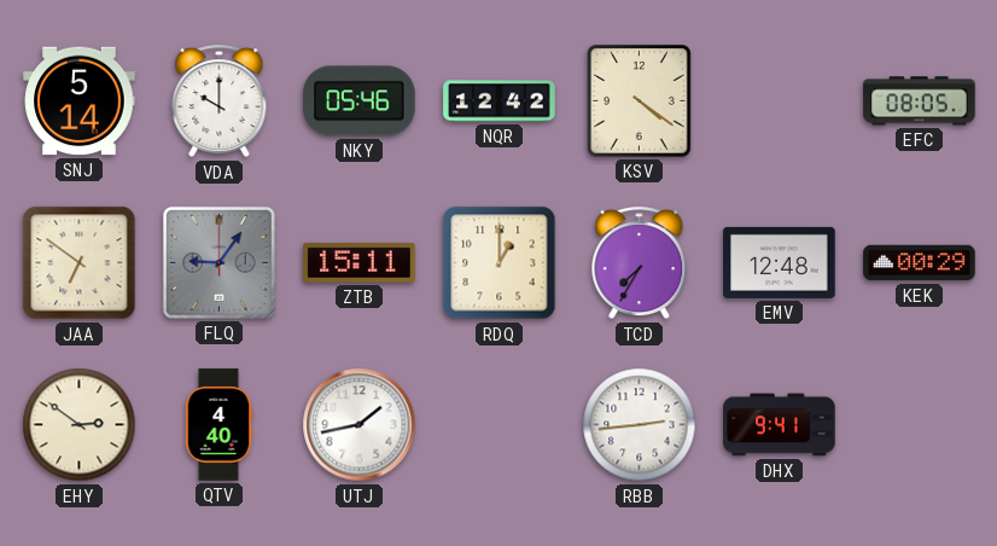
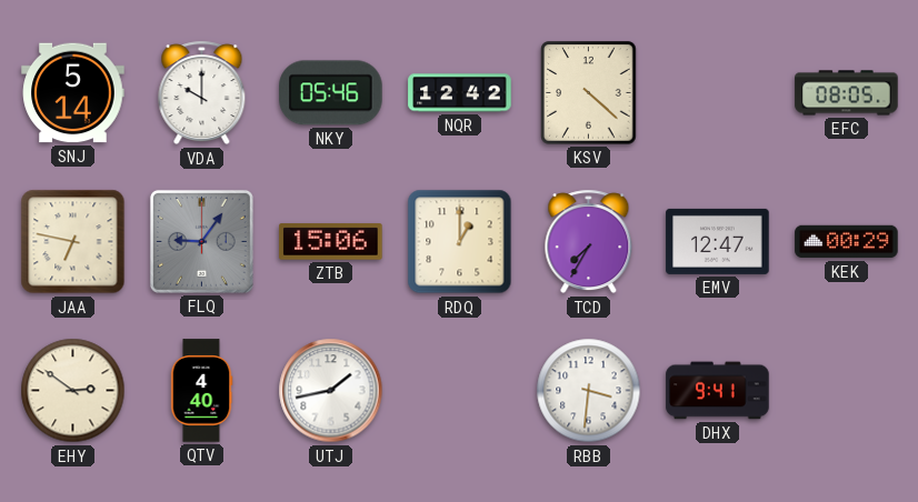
KSV: 4:21 -> 4:22
JAA: 6:51 -> 6:47
ZTB: 15:11 -> 15:06
EMV: 12:48 -> 12:47
RBB: 2:44 -> 3:31
